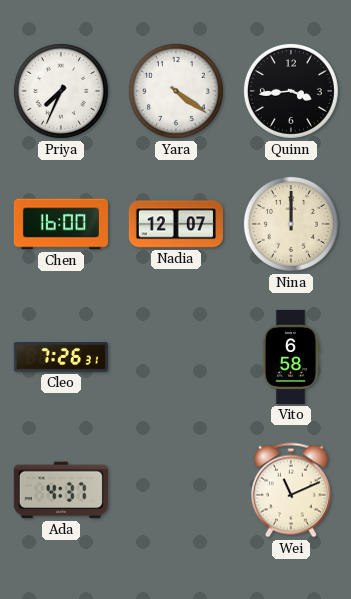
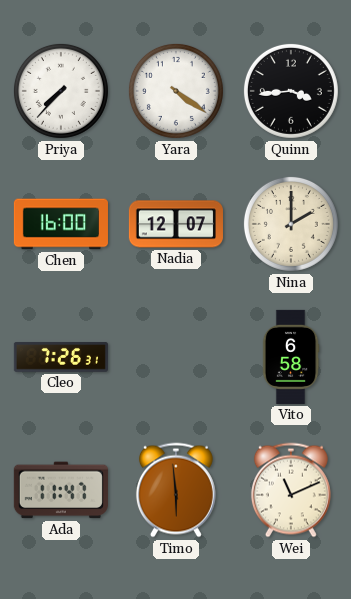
Priya: 7:34 -> 7:37
Nina: 12:00 -> 2:00
Ada: 4:37 -> 11:47
Timo: none -> 5:59
